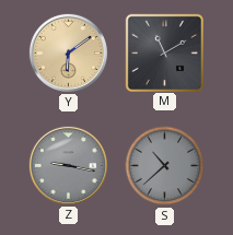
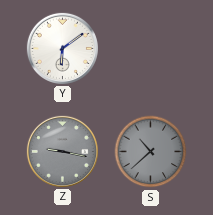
Y dial: champagne -> white
M: 11:10 -> none
